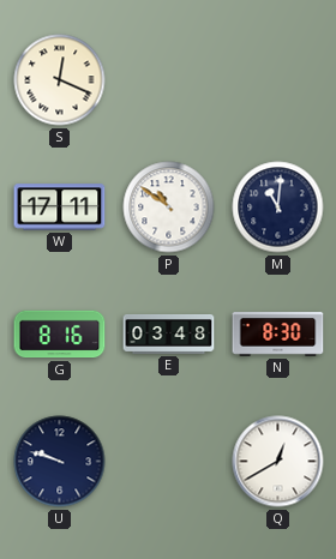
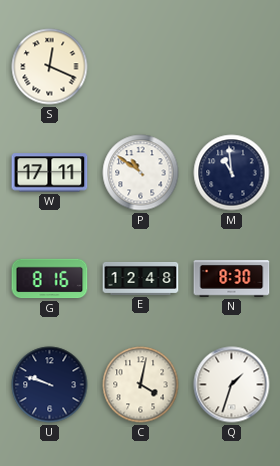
M: 11:01 -> 10:59
E: 03:48 -> 12:48
C: none -> 4:02
Q: 12:40 -> 1:33
